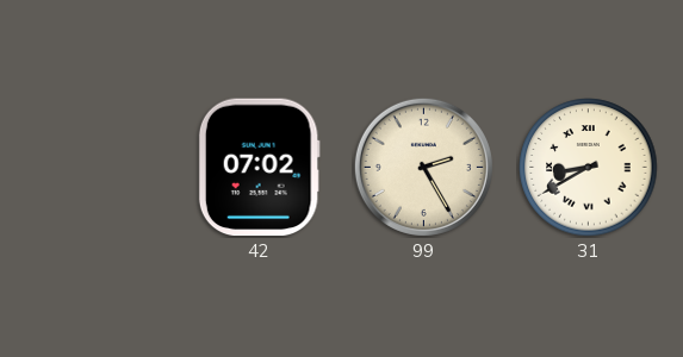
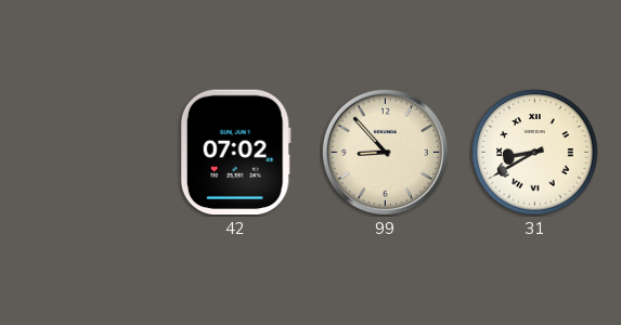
99: 2:25 -> 8:53
